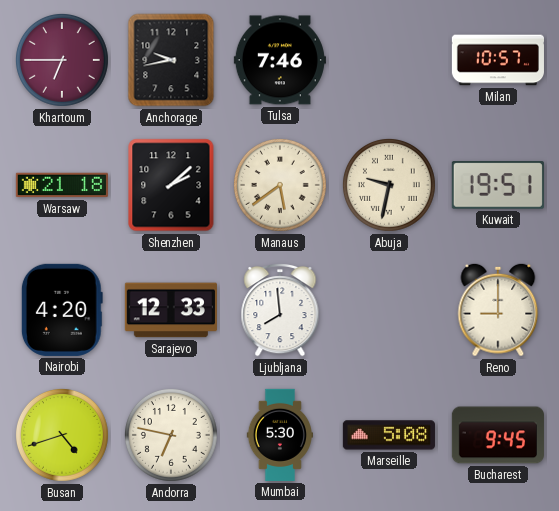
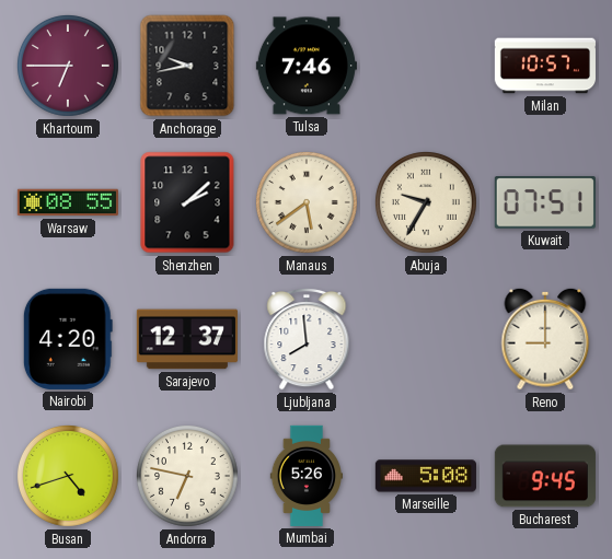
Warsaw: 21:18 -> 08:55
Abuja: 9:32 -> 9:35
Kuwait: 19:51 -> 07:51
Sarajevo: 12:33 -> 12:37
Mumbai: 5:30 -> 5:26
